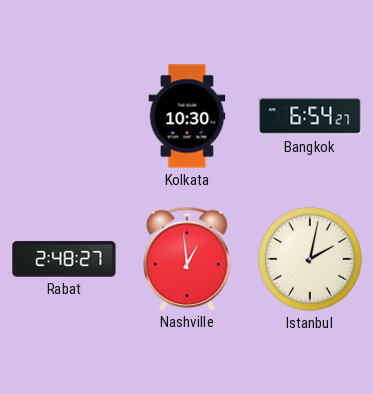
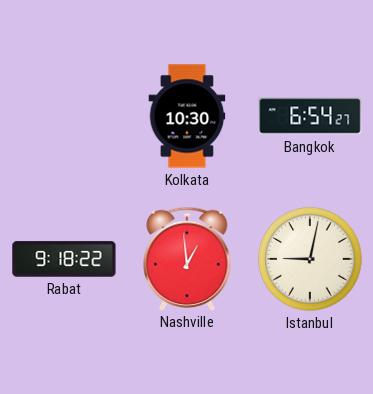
Rabat: 2:48 -> 9:18
Istanbul: 2:02 -> 9:02
